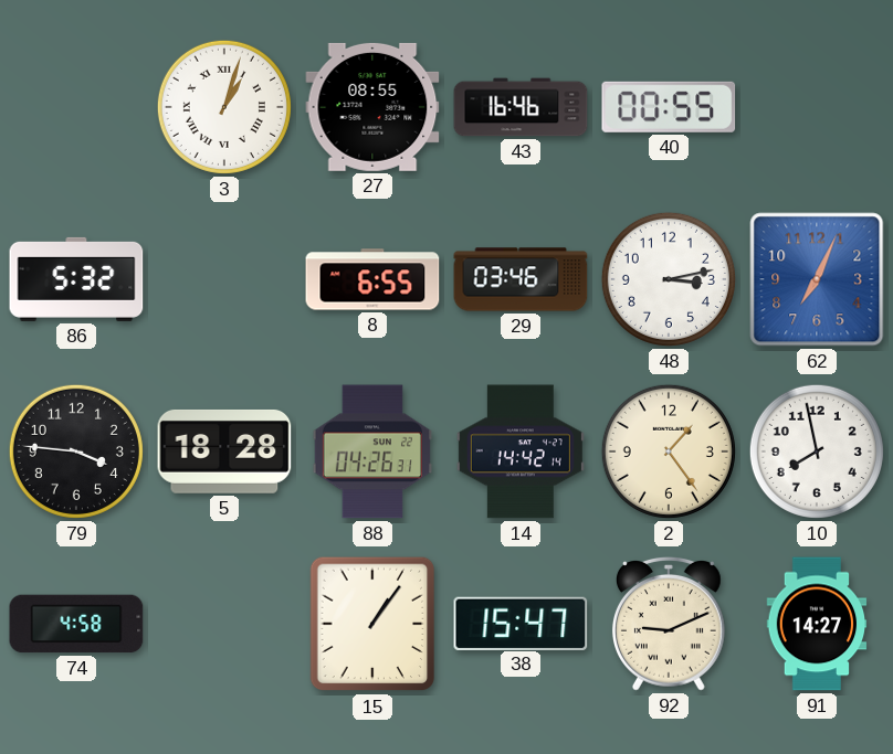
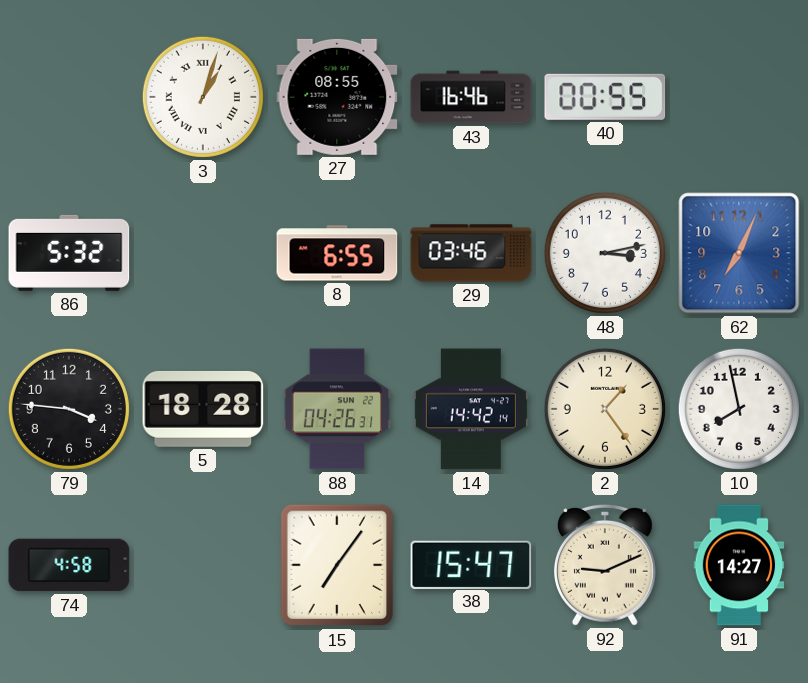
15: 1:06 -> 7:06
